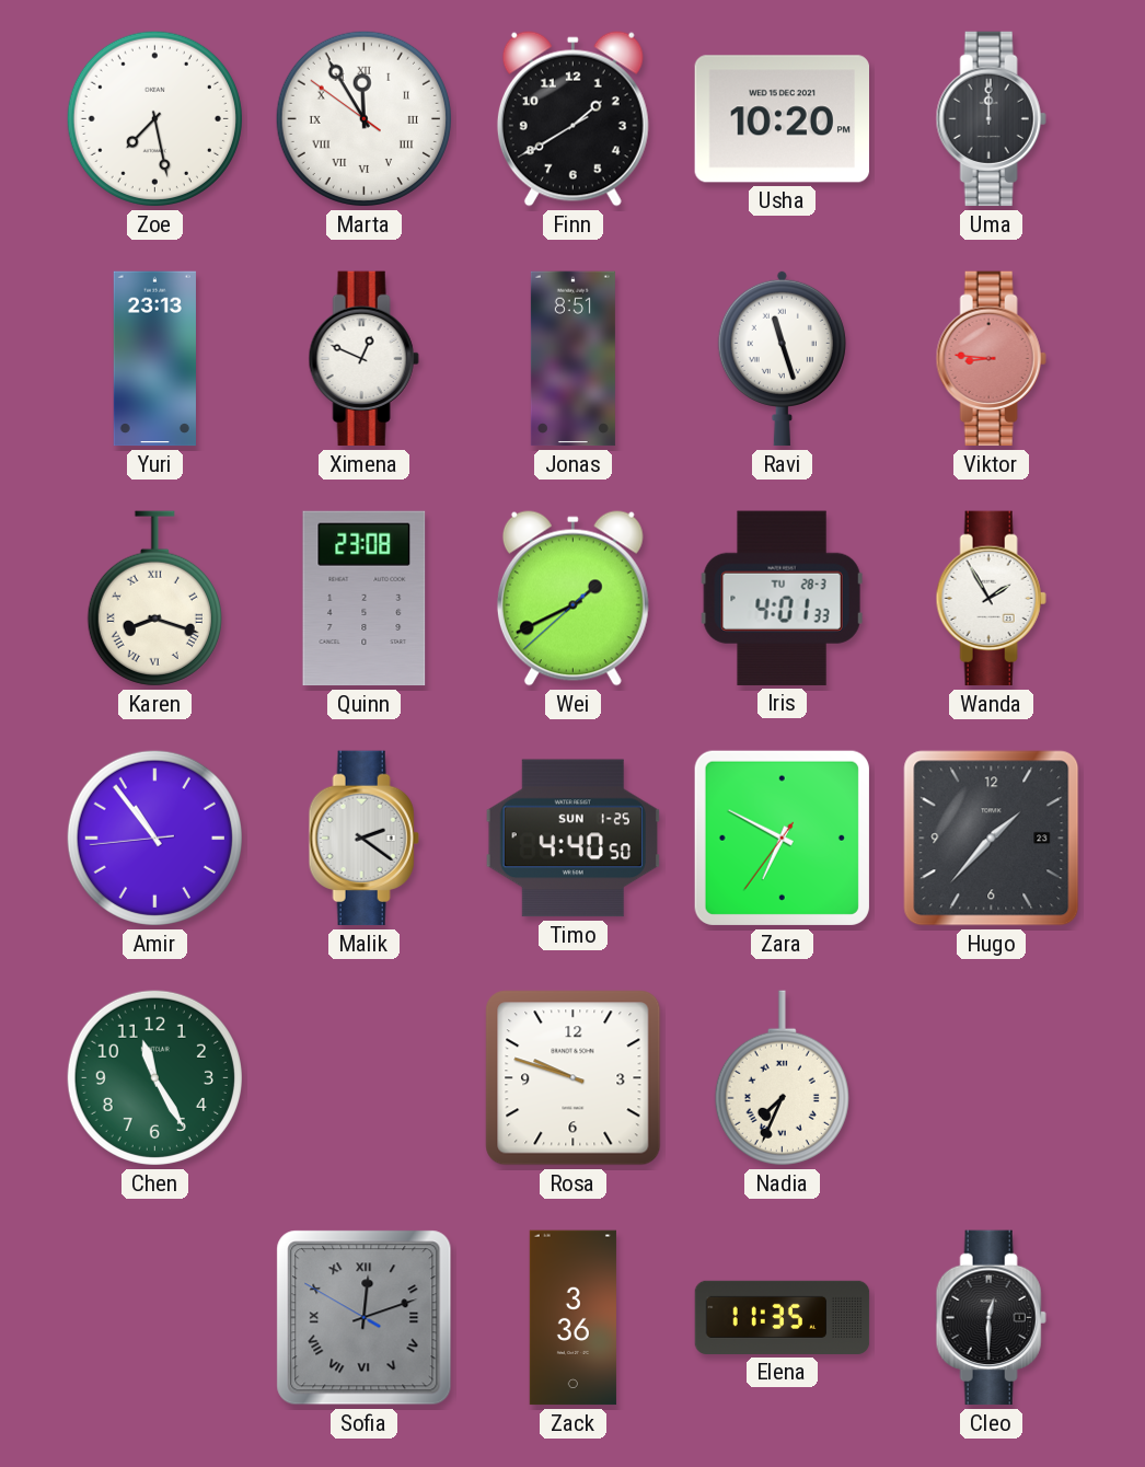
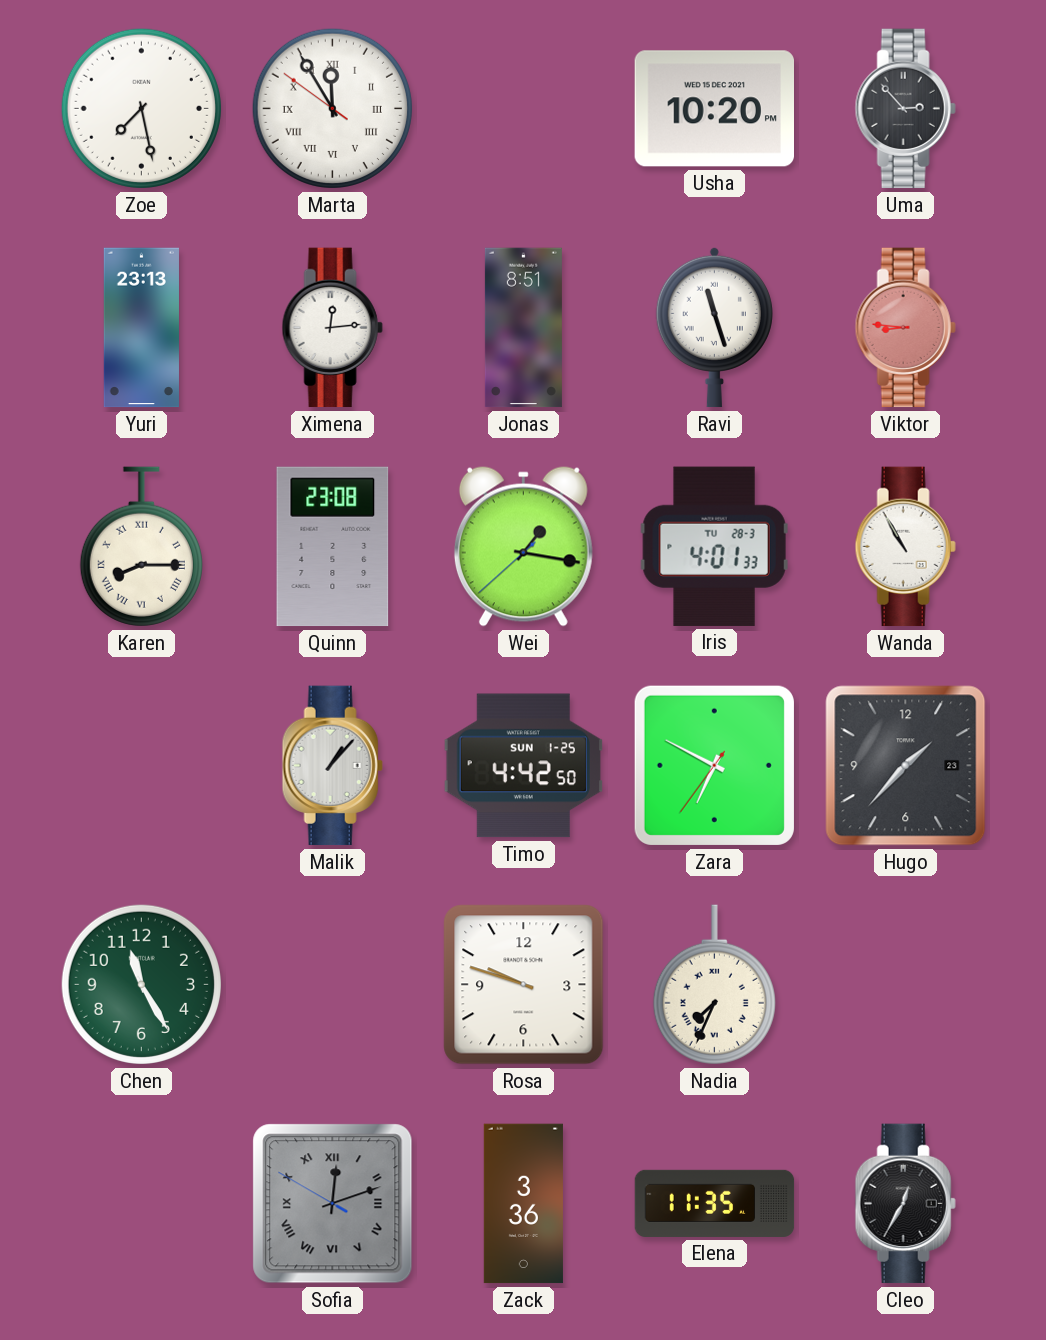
Finn: 1:39 -> none
Uma: 12:00 -> 2:53
Ximena: 12:49 -> 12:14
Karen: 8:18 -> 8:15
Wei: 1:40 -> 1:16
Wanda: 1:55 -> 10:55
Amir: 10:53 -> none
Malik: 2:21 -> 1:07
Timo: 4:40 -> 4:42
Cleo: 12:30 -> 12:35
